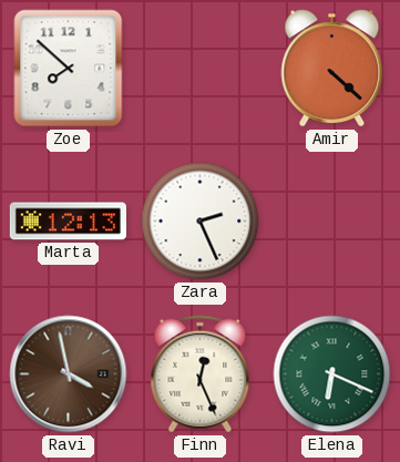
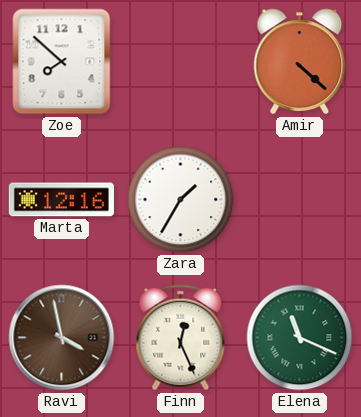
Marta: 12:13 -> 12:16
Zara: 2:26 -> 1:35
Elena: 6:19 -> 11:19
